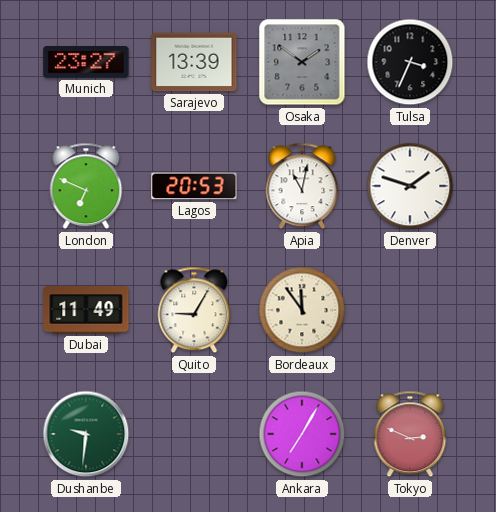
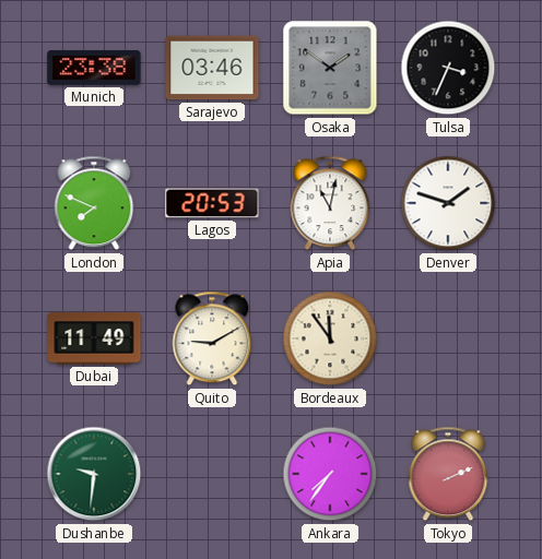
Munich: 23:27 -> 23:38
Sarajevo: 13:39 -> 03:46
London: 6:49 -> 7:49
Quito: 9:05 -> 9:10
Ankara: 7:05 -> 7:36
Tokyo: 2:49 -> 2:11
